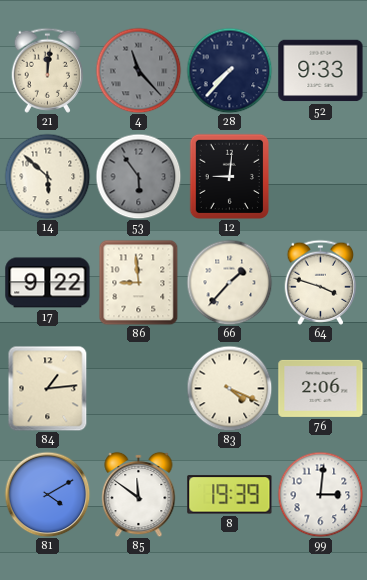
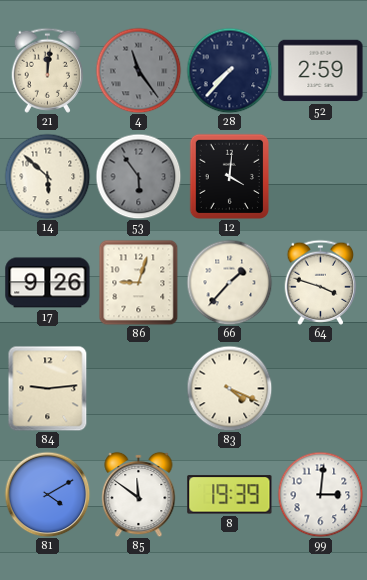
4: 11:23 -> 11:24
52: 9:33 -> 2:59
12: 9:01 -> 4:01
17: 9:22 -> 9:26
86: 8:59 -> 9:03
84: 1:14 -> 9:14
76: 2:06 -> none
